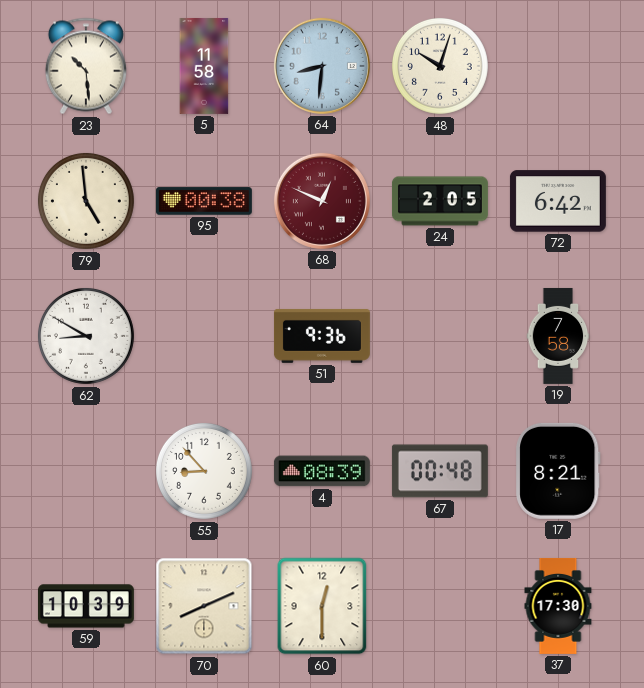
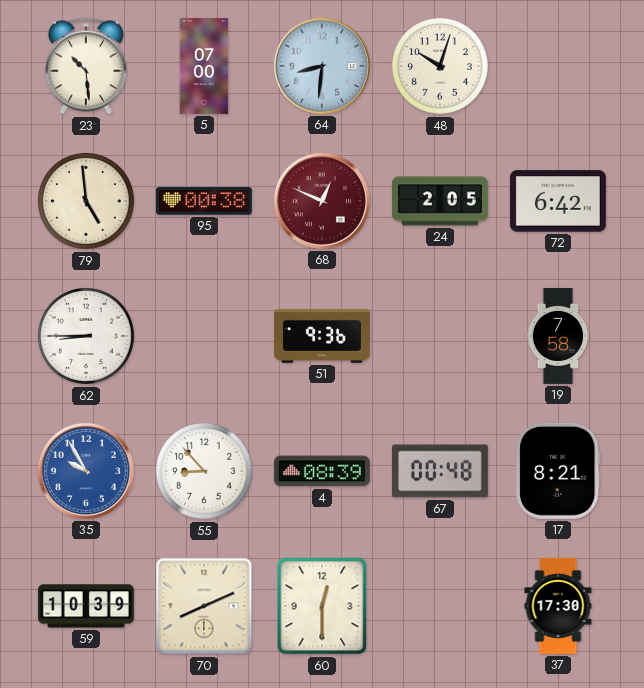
5: 11:58 -> 07:00
62: 8:50 -> 8:45
35: none -> 9:55
